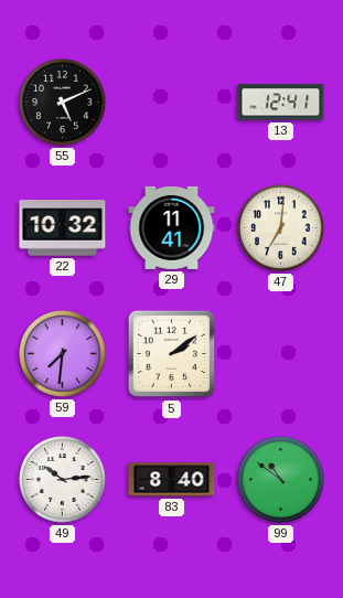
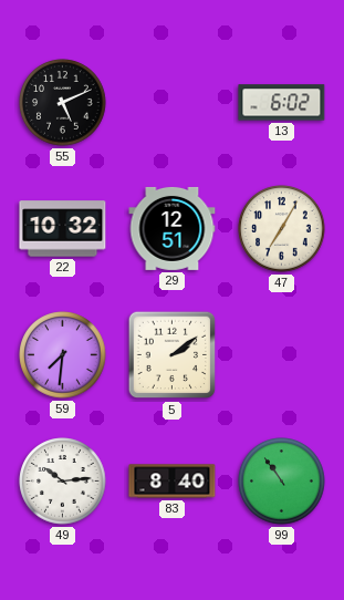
13: 12:41 -> 6:02
29: 11:41 -> 12:51
47: 7:01 -> 7:05
99: 10:51 -> 10:54
